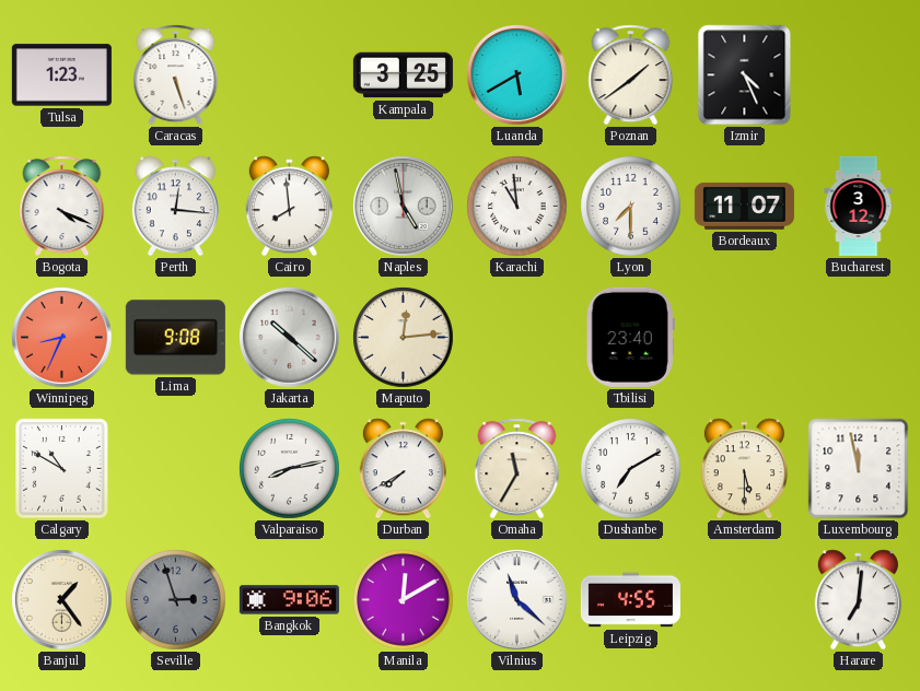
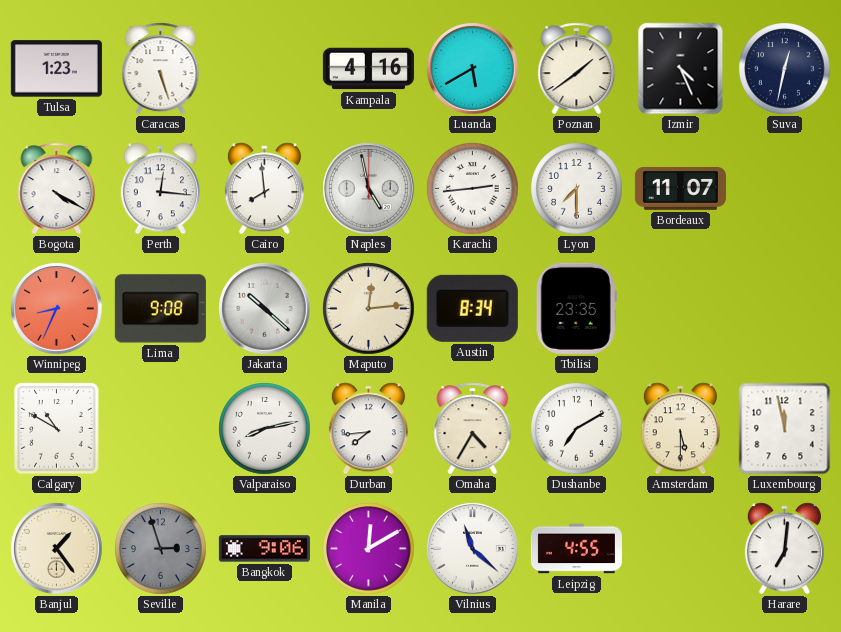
Kampala: 3:25 -> 4:16
Suva: none -> 12:32
Bogota: 4:19 -> 4:20
Karachi: 10:59 -> 2:44
Bucharest: 3:12 -> none
Austin: none -> 8:34
Tbilisi: 23:40 -> 23:35
Durban: 7:40 -> 7:44
Omaha: 11:35 -> 4:35
